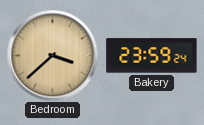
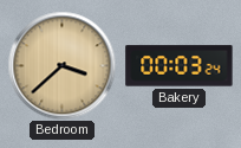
Bakery: 23:59 -> 00:03
